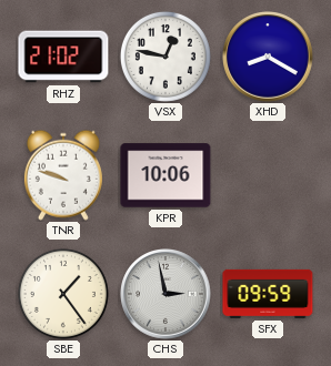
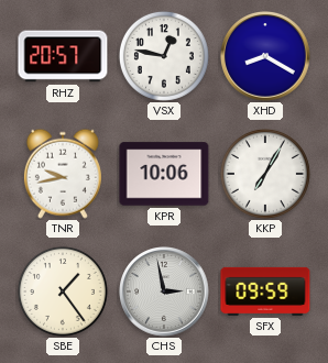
RHZ: 21:02 -> 20:57
TNR: 9:48 -> 9:43
KKP: none -> 7:05
